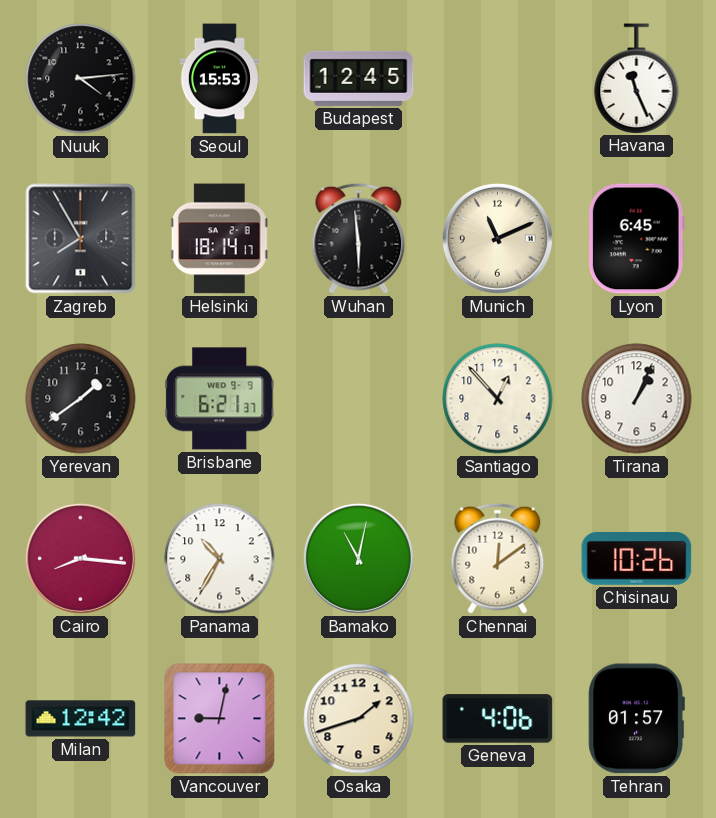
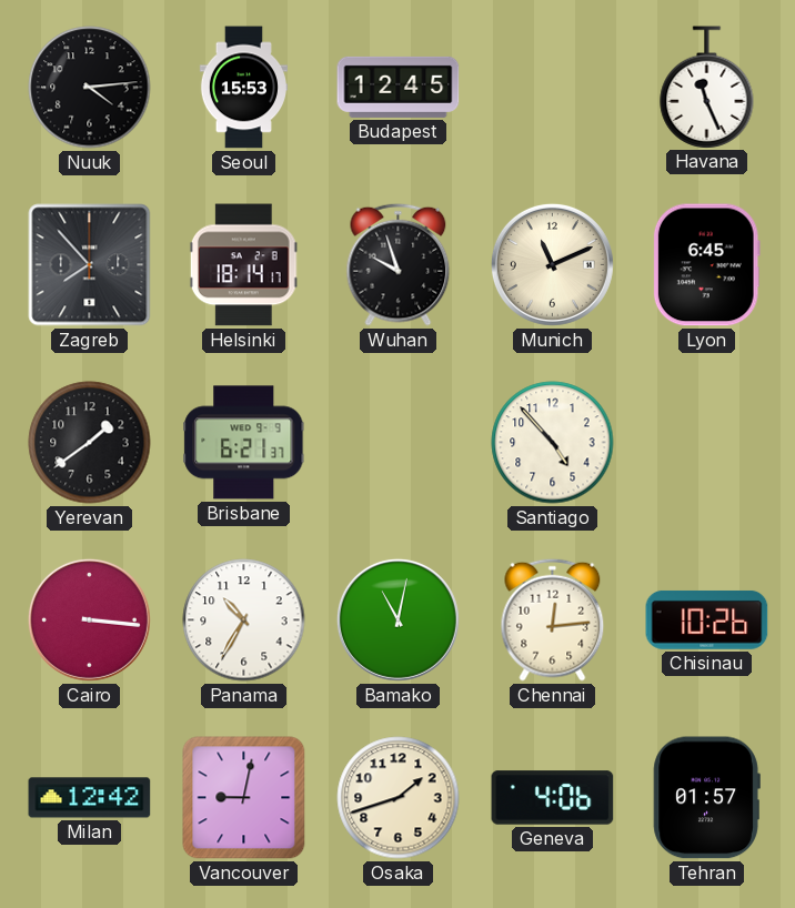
Zagreb: 7:55 -> 7:53
Wuhan: 5:59 -> 9:57
Santiago: 12:53 -> 4:53
Tirana: 1:04 -> none
Cairo: 8:16 -> 3:16
Chennai: 12:09 -> 12:14
